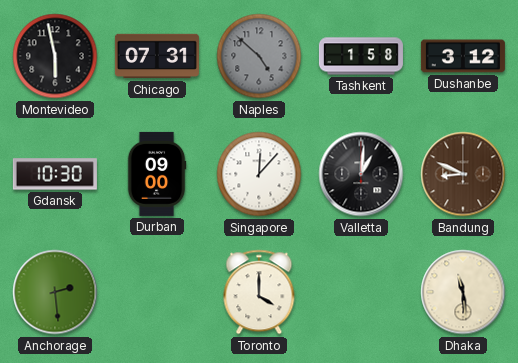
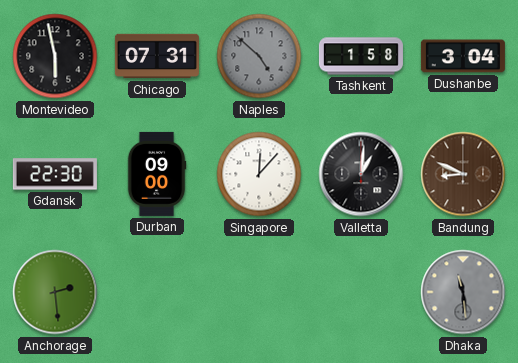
Dushanbe: 3:12 -> 3:04
Gdansk: 10:30 -> 22:30
Toronto: 4:00 -> none
Dhaka dial: cream -> grey
